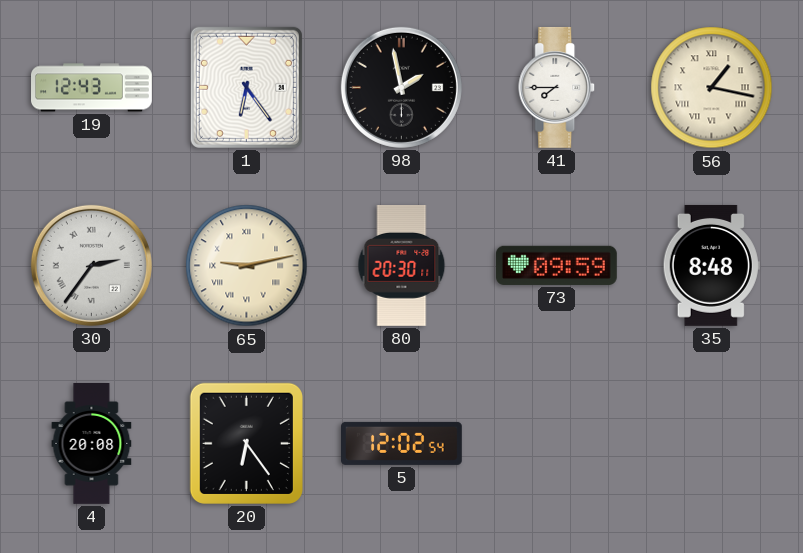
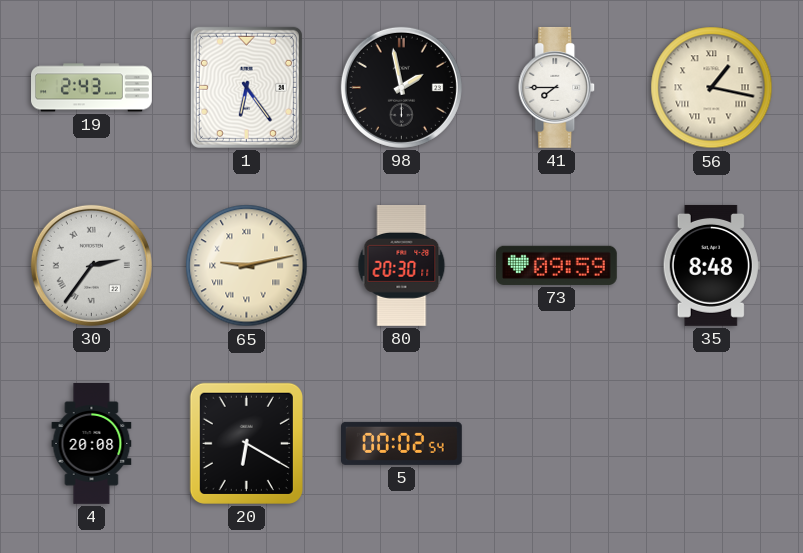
19: 12:43 -> 2:43
20: 6:24 -> 6:20
5: 12:02 -> 00:02
